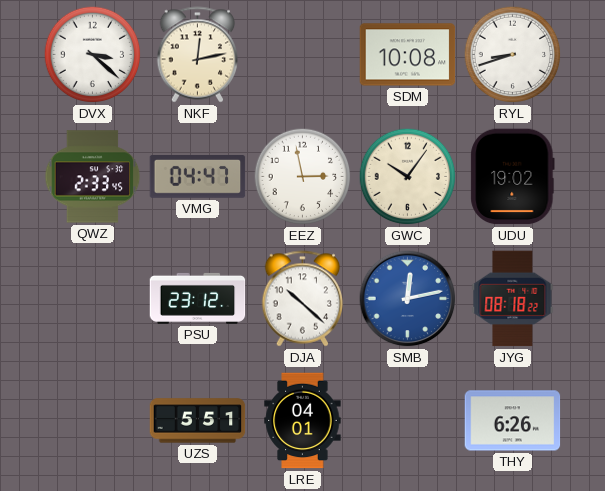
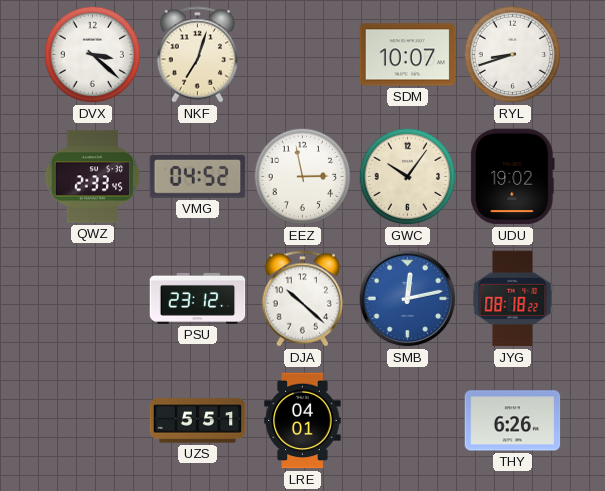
NKF: 12:13 -> 7:03
SDM: 10:08 -> 10:07
VMG: 04:47 -> 04:52
